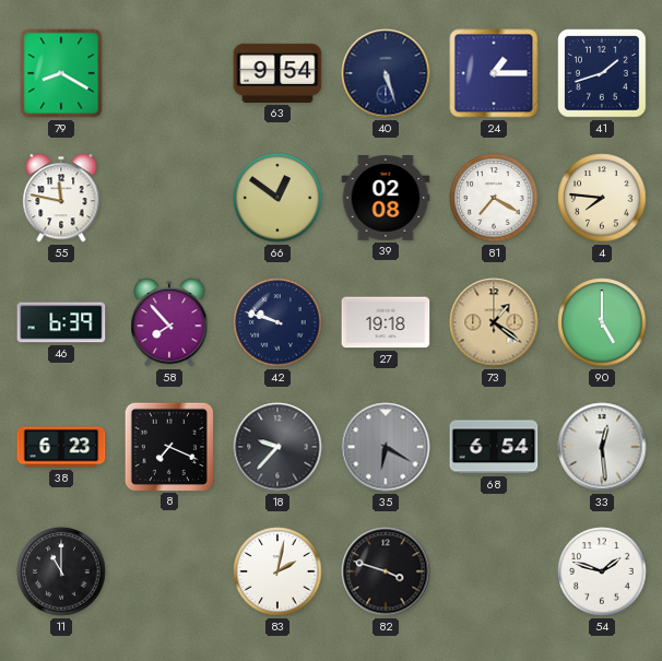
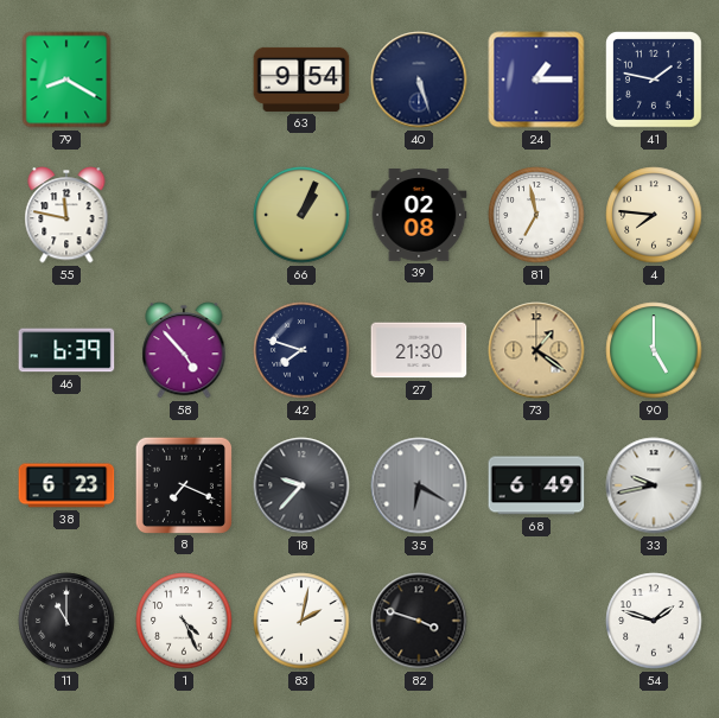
41: 1:42 -> 1:47
66: 12:51 -> 1:04
81: 7:20 -> 6:58
58: 7:53 -> 4:53
42: 9:48 -> 7:48
27: 19:18 -> 21:30
68: 6:54 -> 6:49
33: 12:29 -> 9:43
1: none -> 4:26
